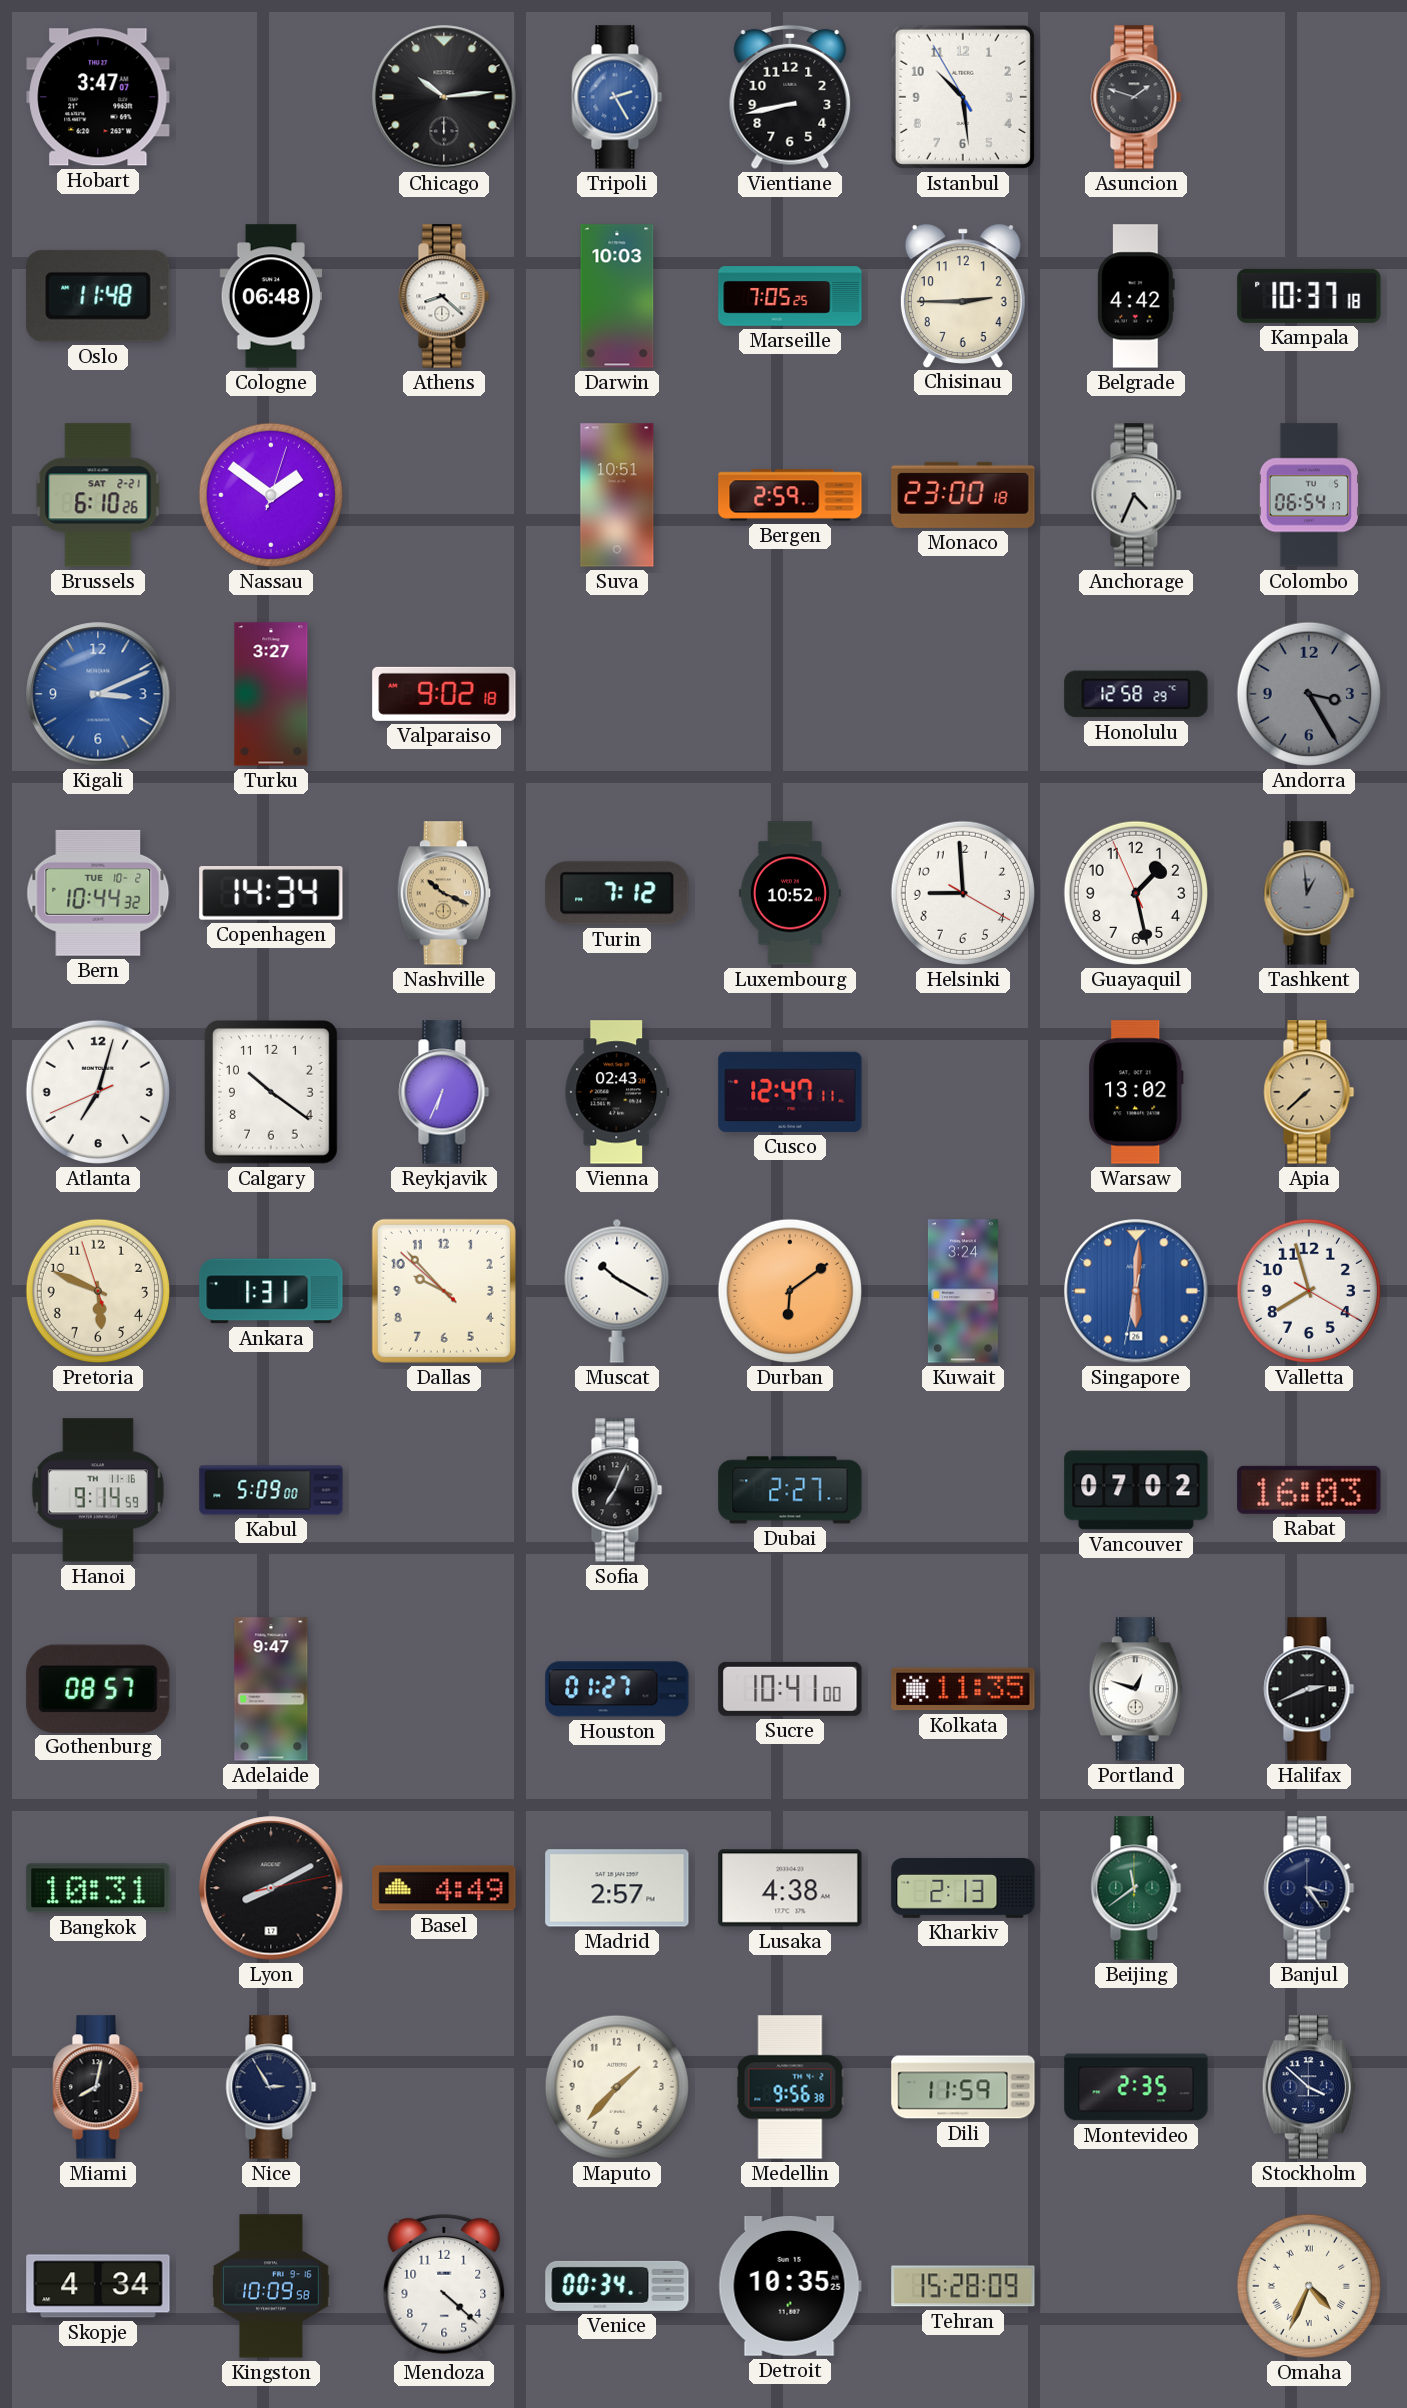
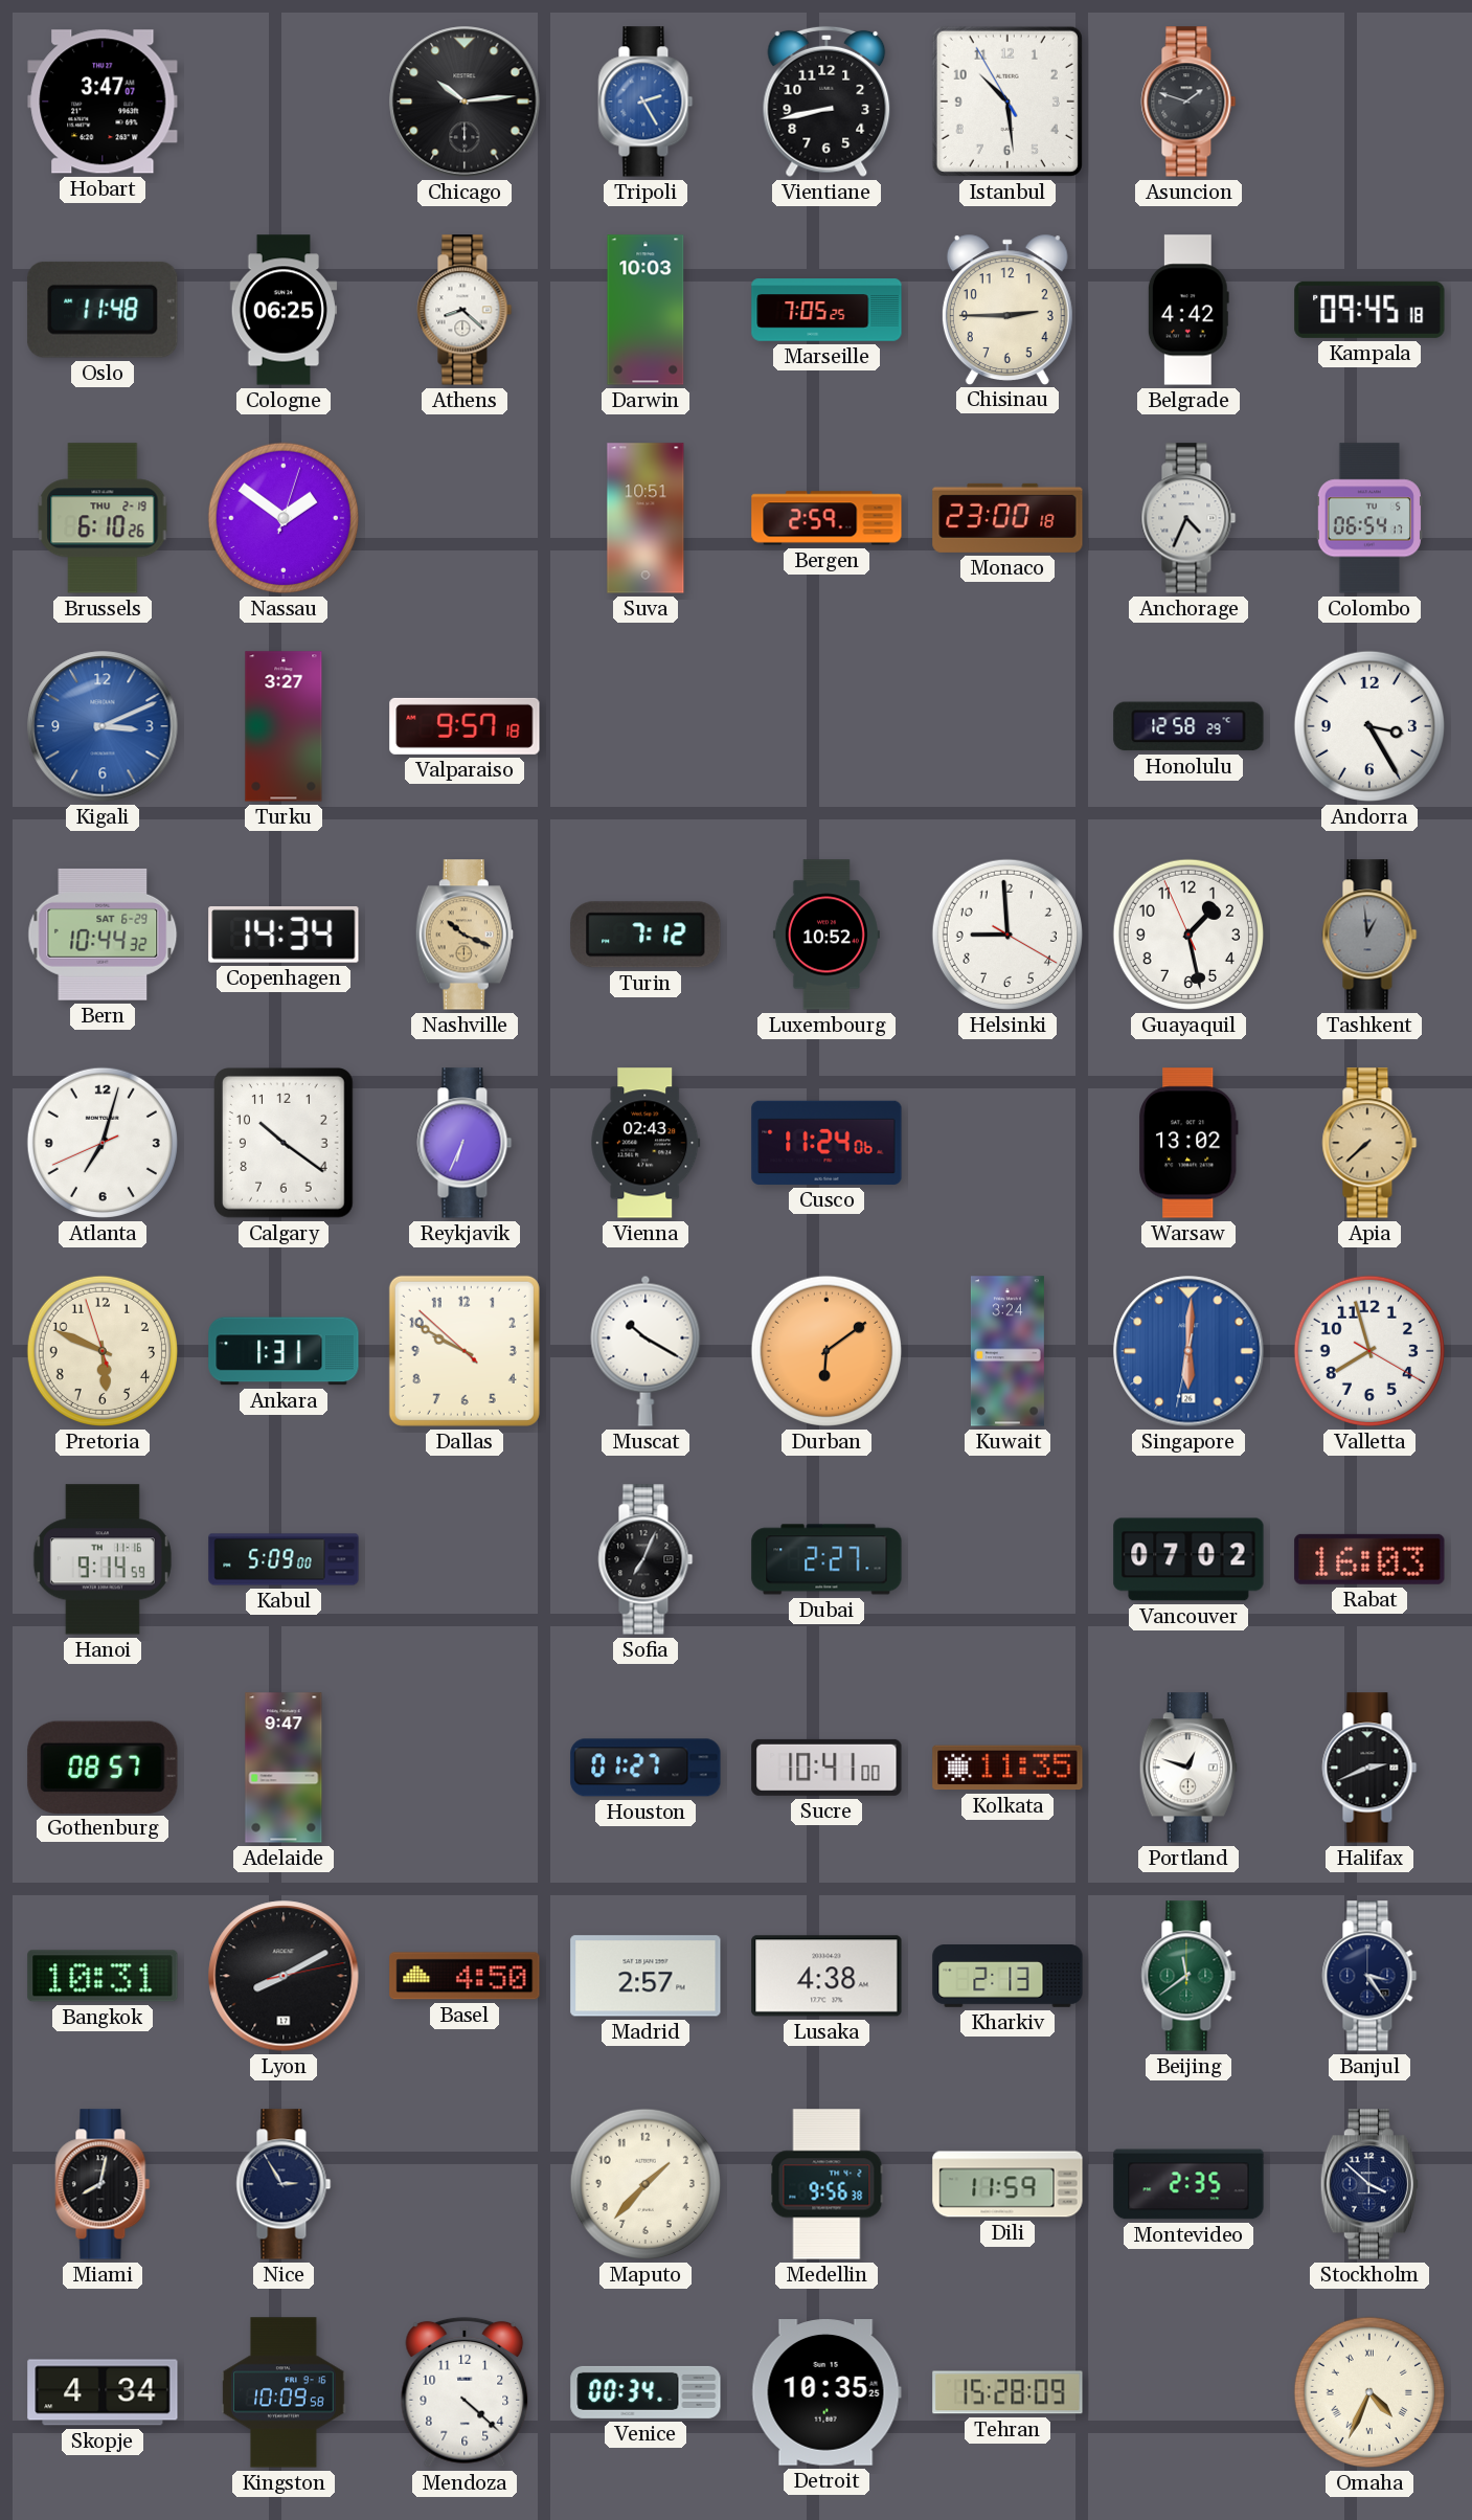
Cologne: 06:48 -> 06:25
Kampala: 10:37 -> 09:45
Brussels date: SAT 2-21 -> THU 2-19
Valparaiso: 9:02 -> 9:57
Andorra dial: grey -> white
Bern date: TUE 10-2 -> SAT 6-29
Cusco: 12:47 -> 11:24
Dallas: 9:52 -> 9:49
Basel: 4:49 -> 4:50
